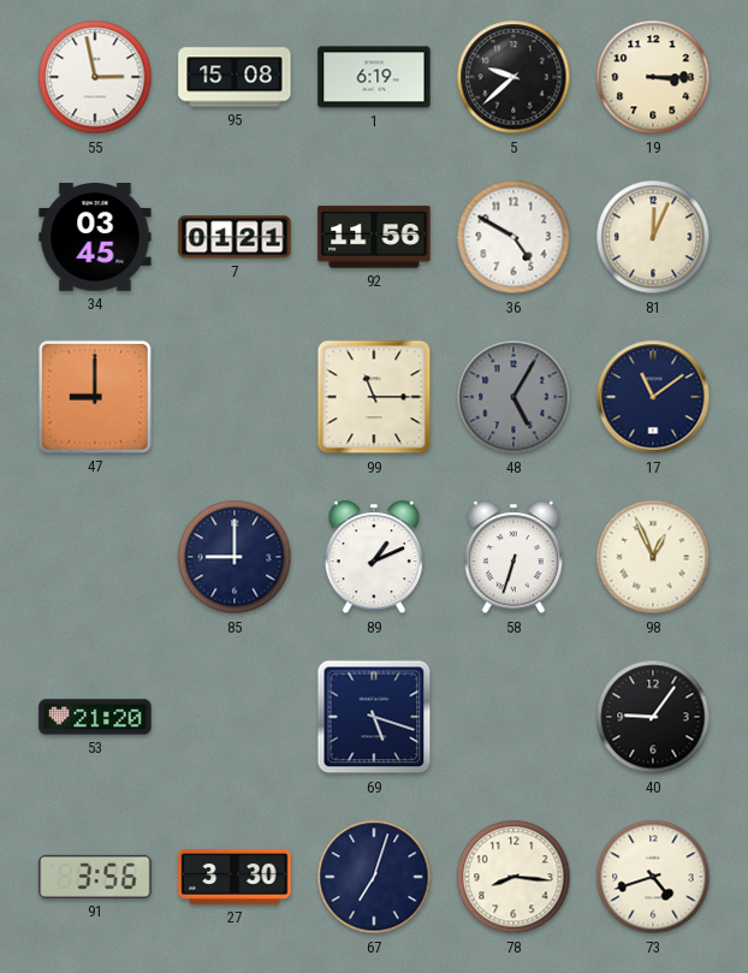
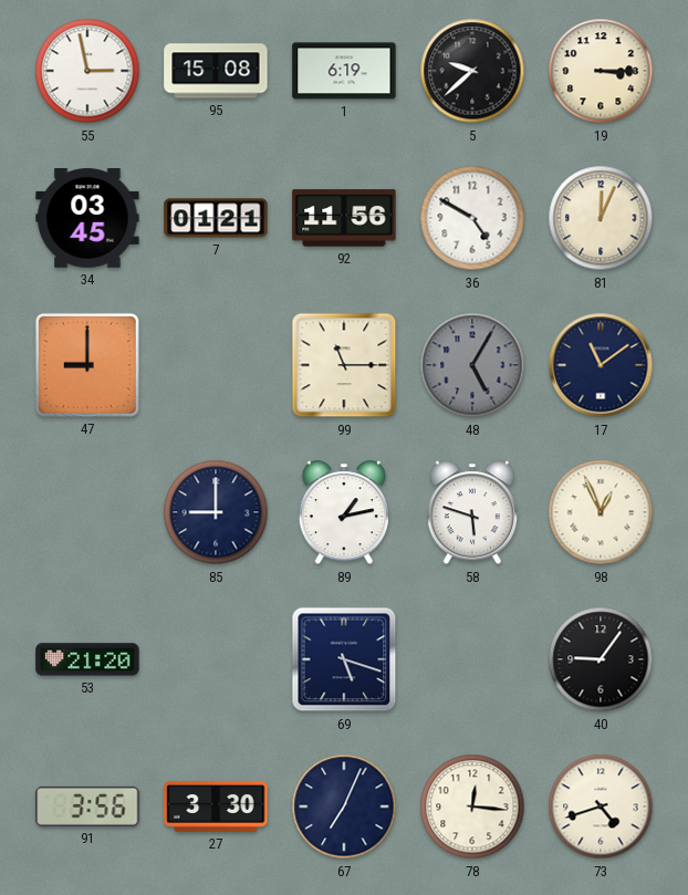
89: 1:11 -> 1:13
58: 6:33 -> 5:48
67: 7:03 -> 7:04
78: 8:16 -> 12:16
